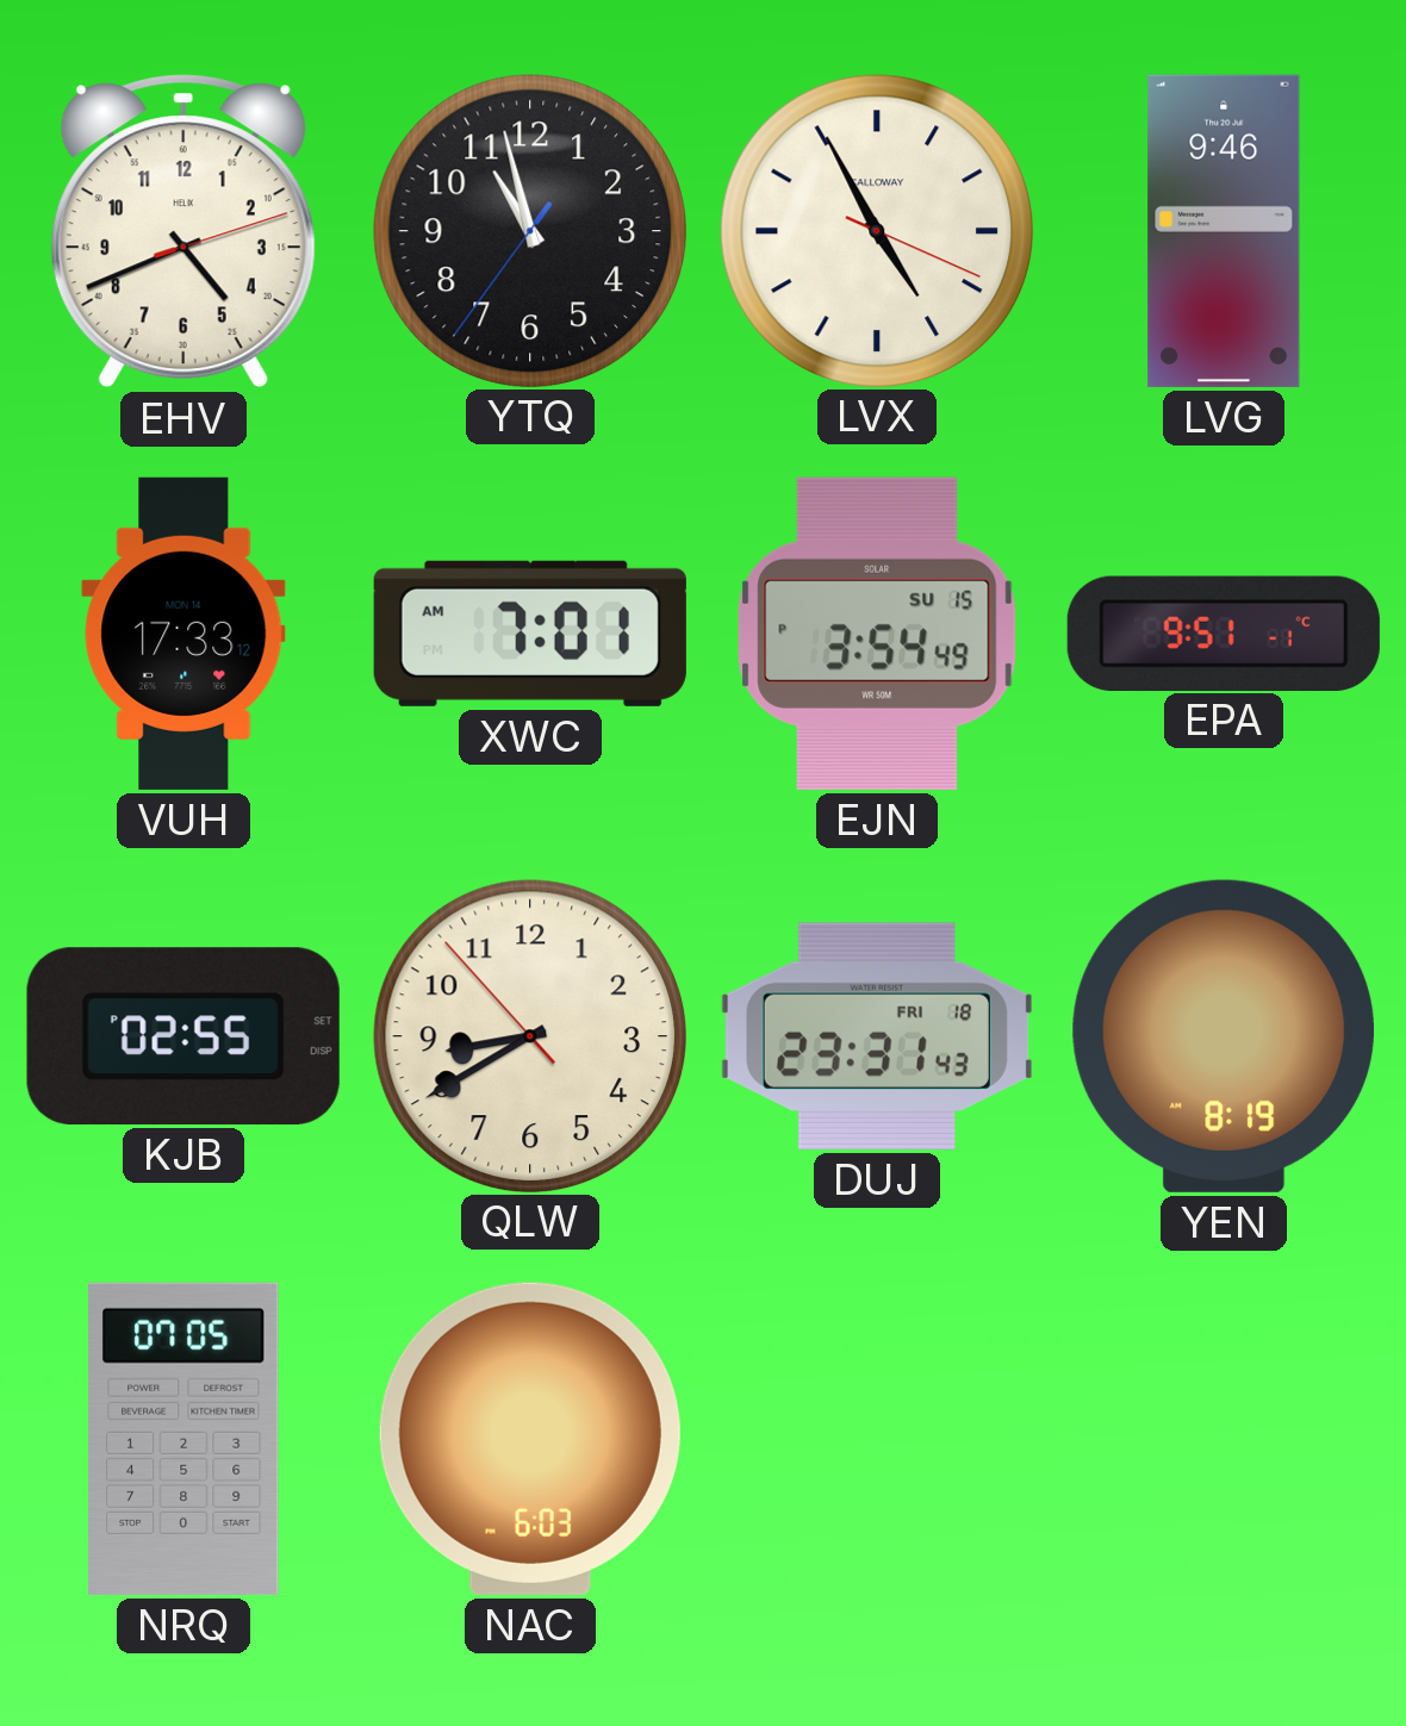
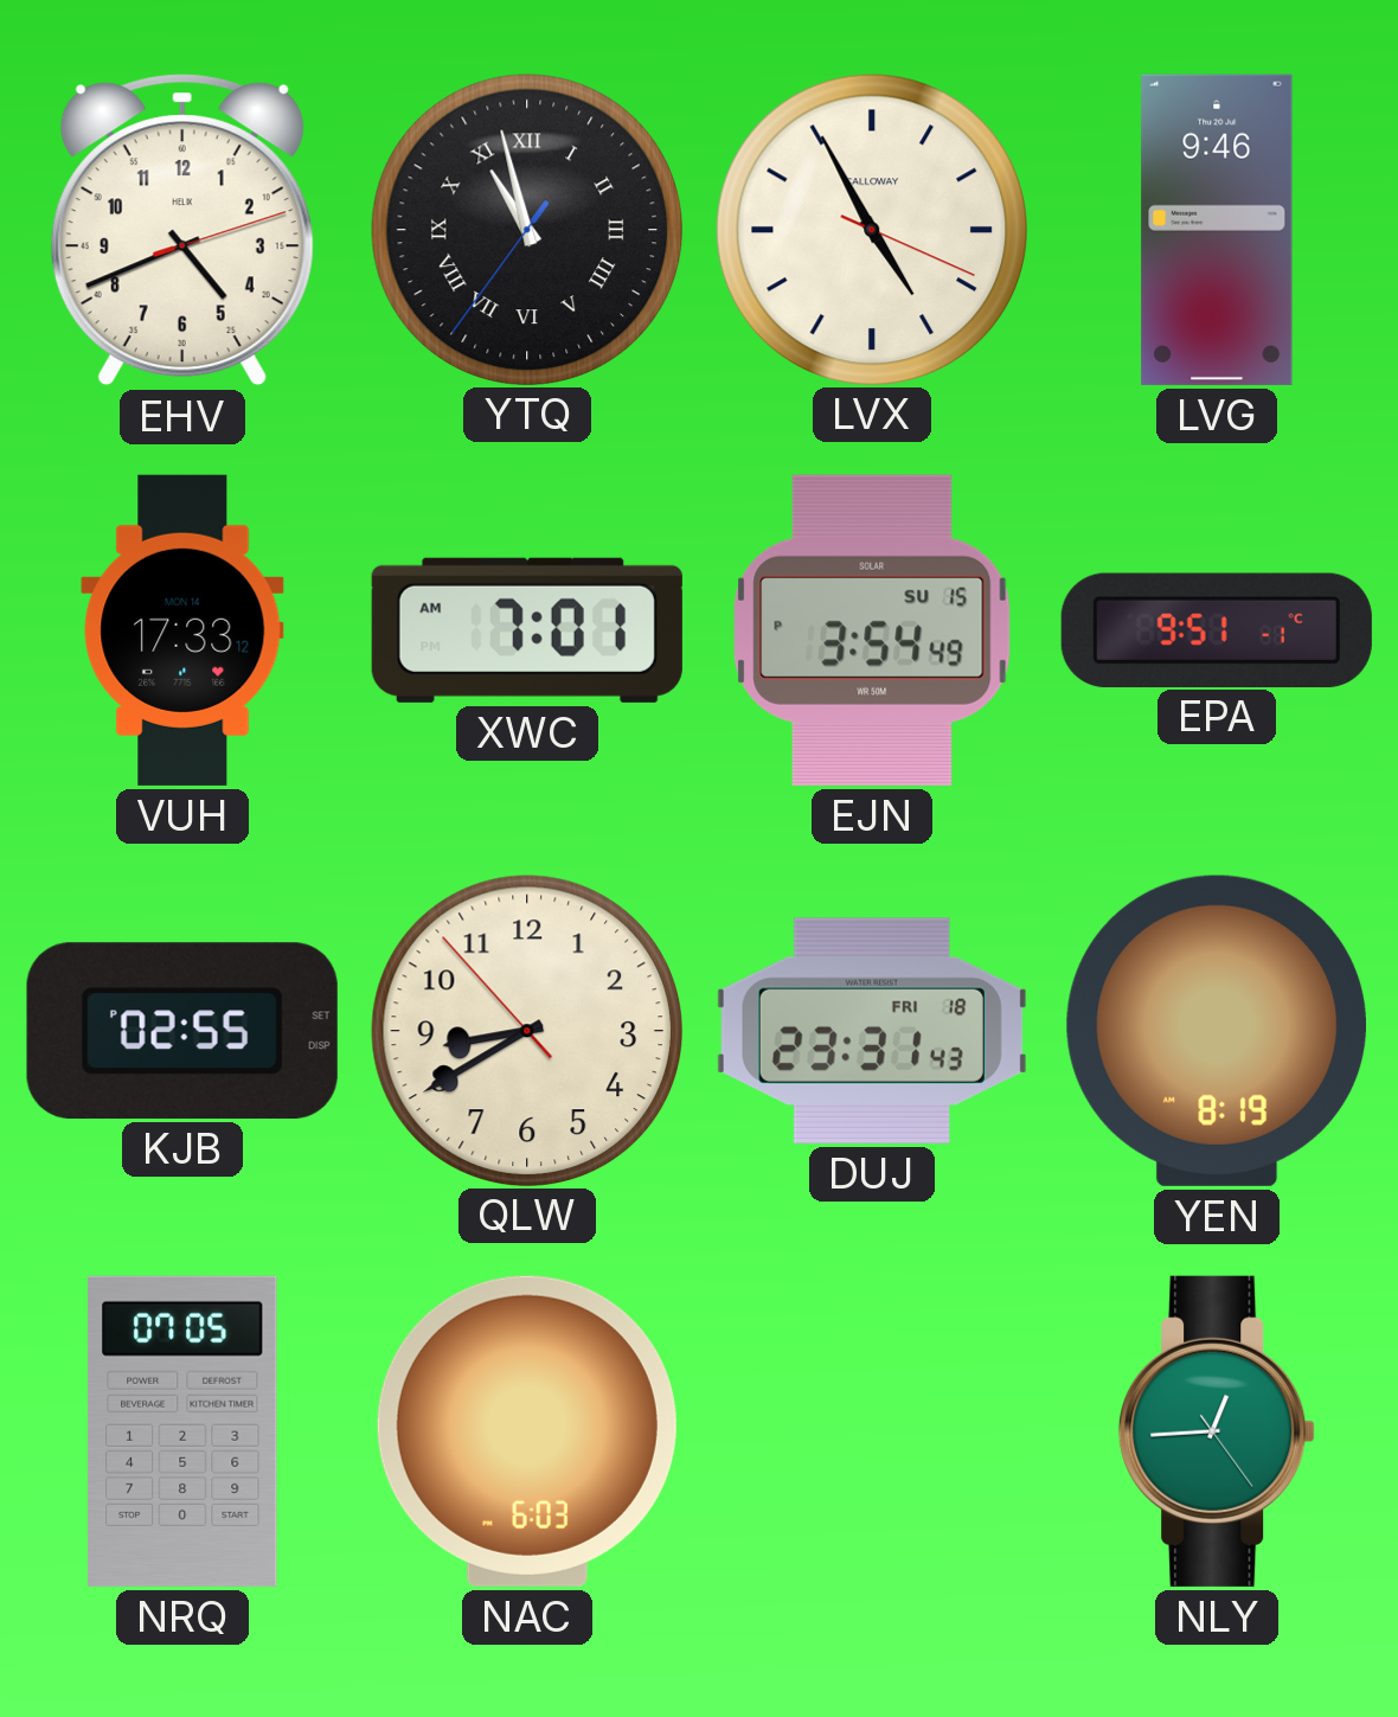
YTQ numerals: Arabic -> Roman
NLY: none -> 12:44
